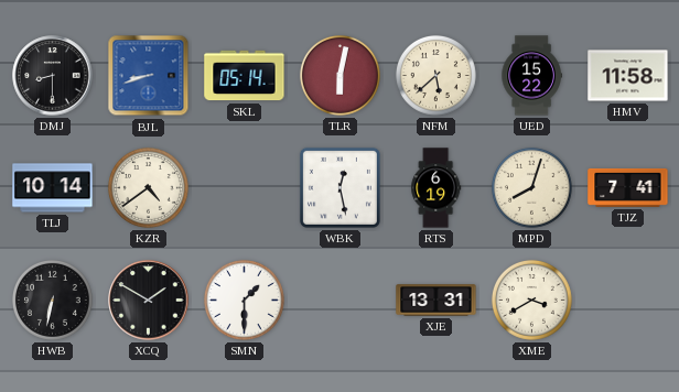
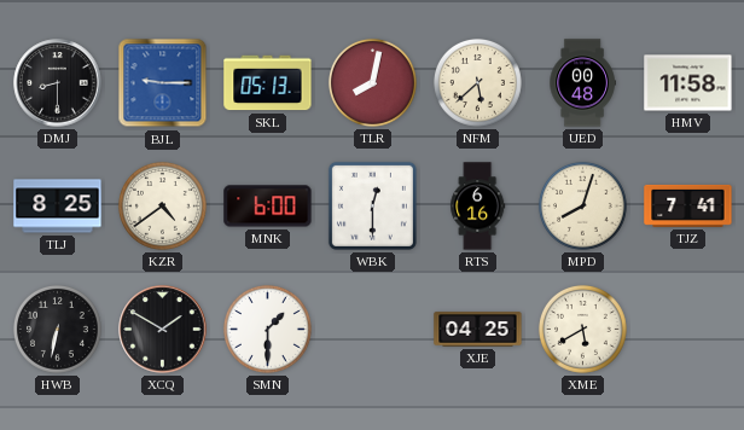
BJL: 8:42 -> 9:15
SKL: 05:14 -> 05:13
TLR: 6:02 -> 8:02
UED: 15:22 -> 00:48
TLJ: 10:14 -> 8:25
MNK: none -> 6:00
WBK: 12:28 -> 12:30
RTS: 6:19 -> 6:16
XJE: 13:31 -> 04:25
XME: 3:40 -> 5:40
